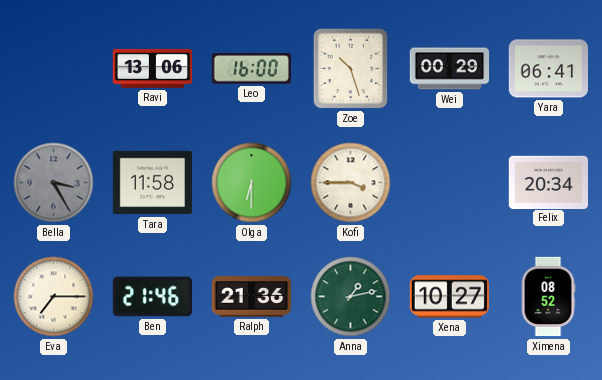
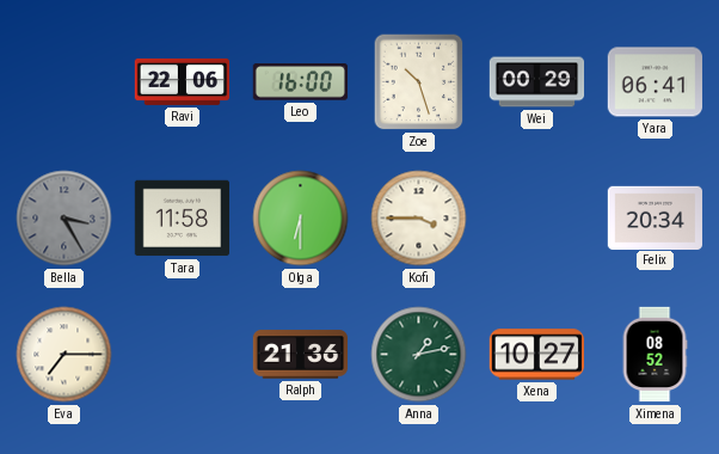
Ravi: 13:06 -> 22:06
Ben: 21:46 -> none
